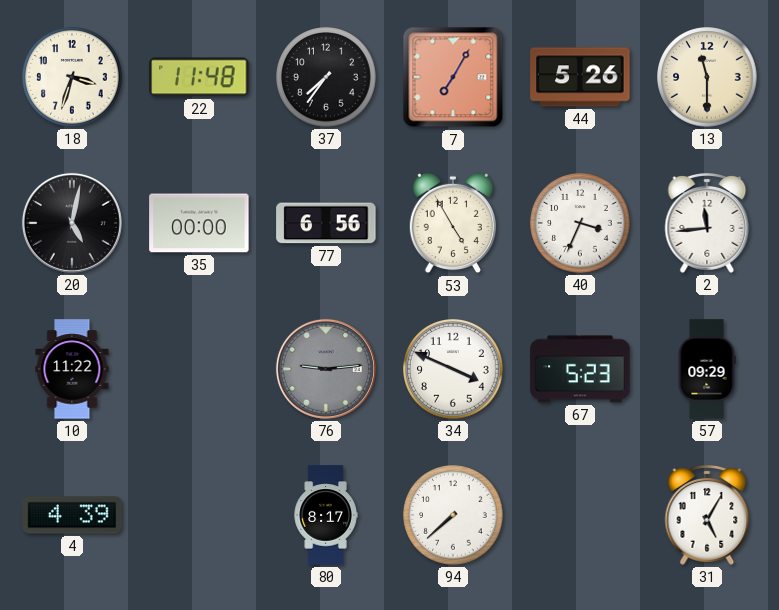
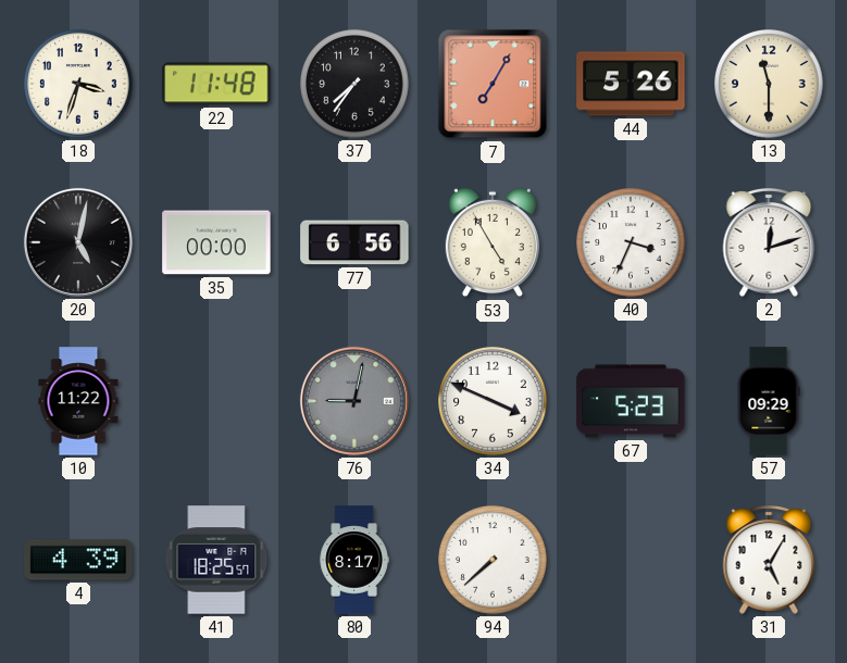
2: 11:44 -> 12:12
76: 9:14 -> 9:02
41: none -> 18:25
